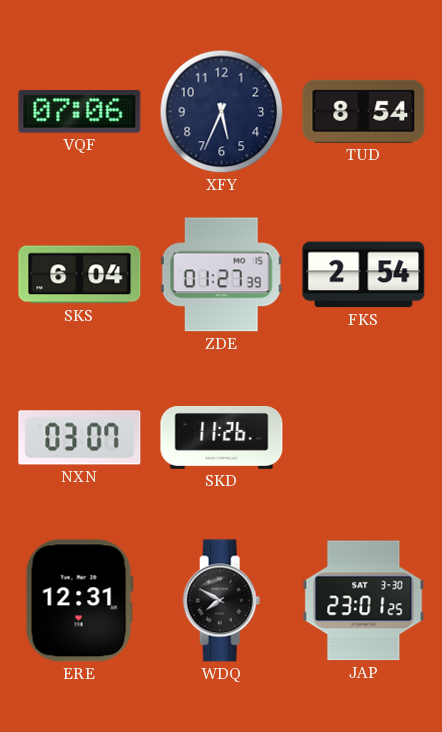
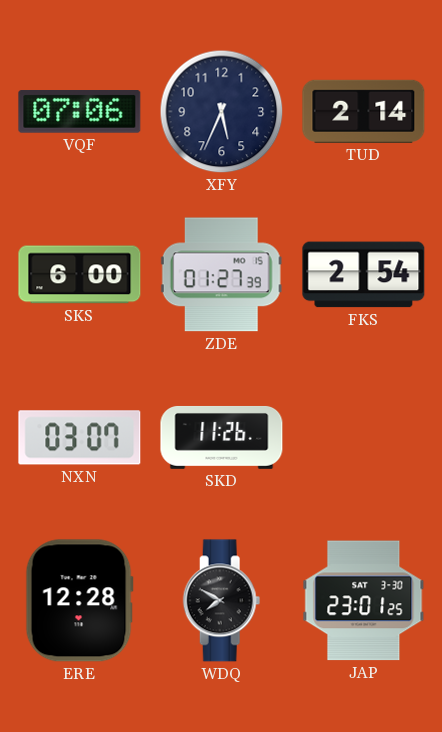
TUD: 8:54 -> 2:14
SKS: 6:04 -> 6:00
ERE: 12:31 -> 12:28
